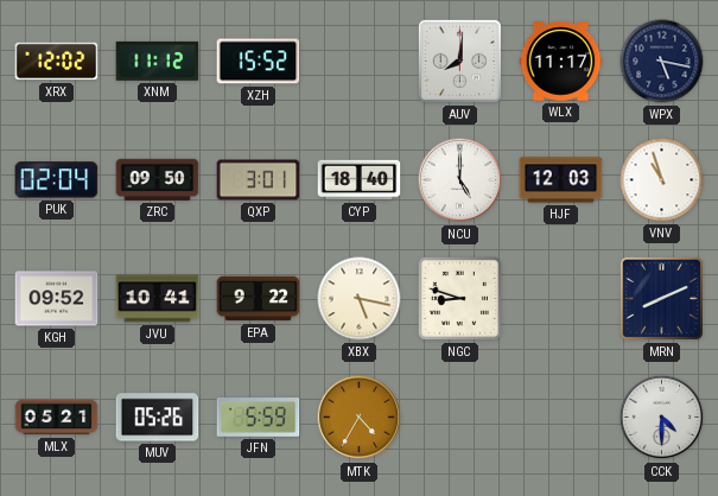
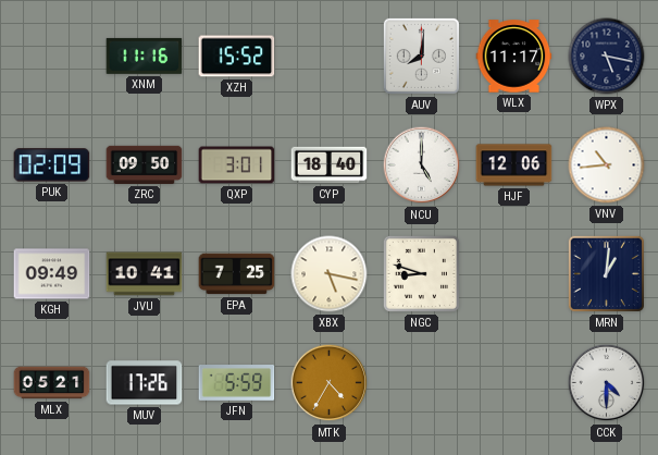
XRX: 12:02 -> none
XNM: 11:12 -> 11:16
PUK: 02:04 -> 02:09
HJF: 12:03 -> 12:06
VNV: 10:57 -> 10:44
KGH: 09:52 -> 09:49
EPA: 9:22 -> 7:25
MRN: 8:11 -> 1:01
MUV: 05:26 -> 17:26
